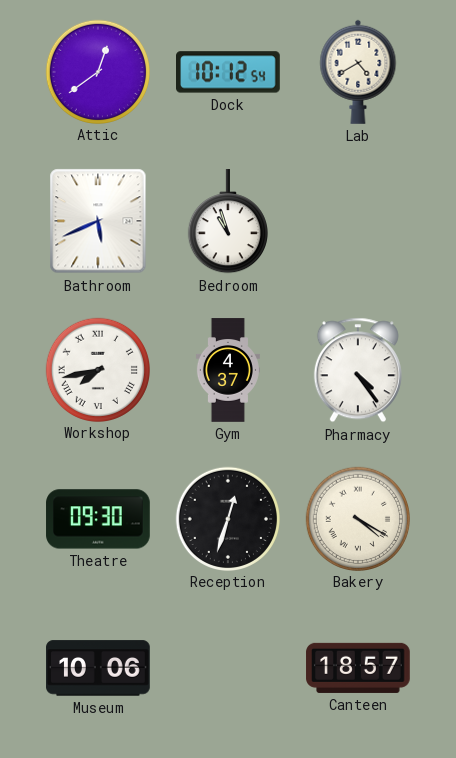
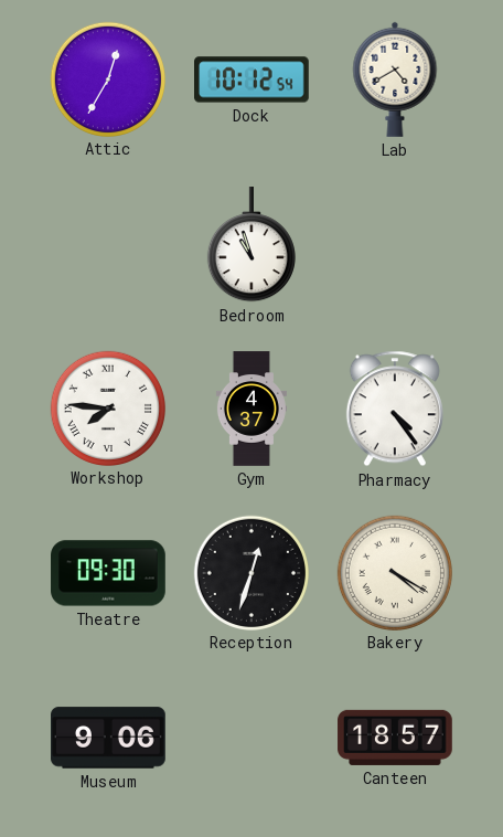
Attic: 12:39 -> 12:35
Bathroom: 5:41 -> none
Workshop: 7:43 -> 7:46
Museum: 10:06 -> 9:06
